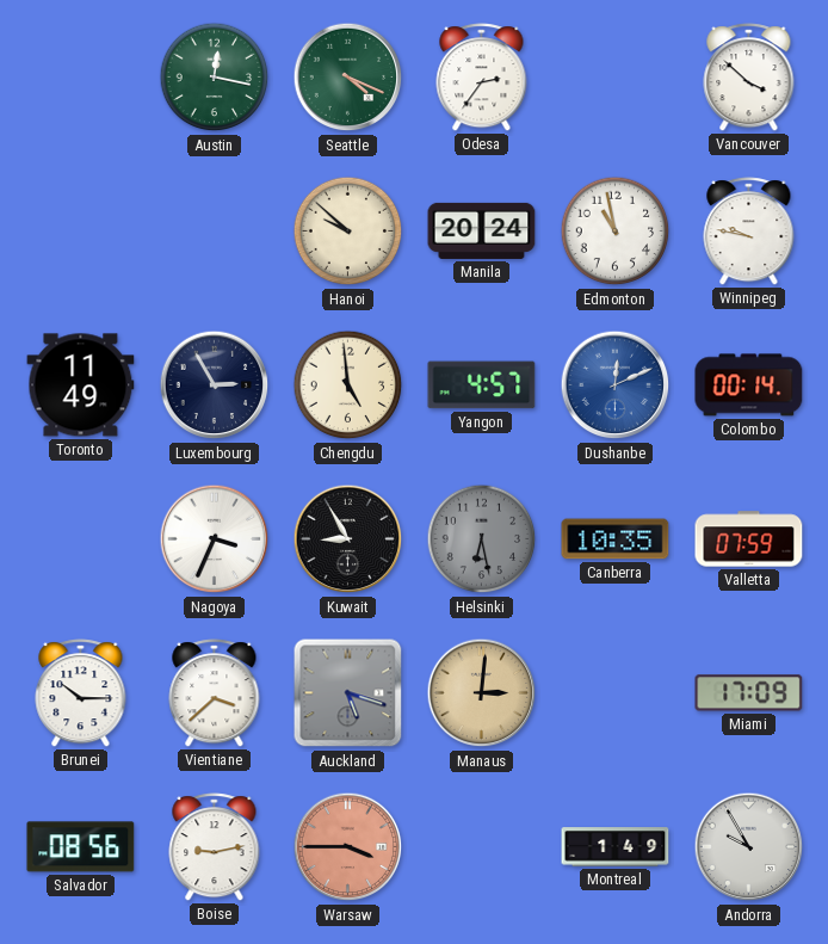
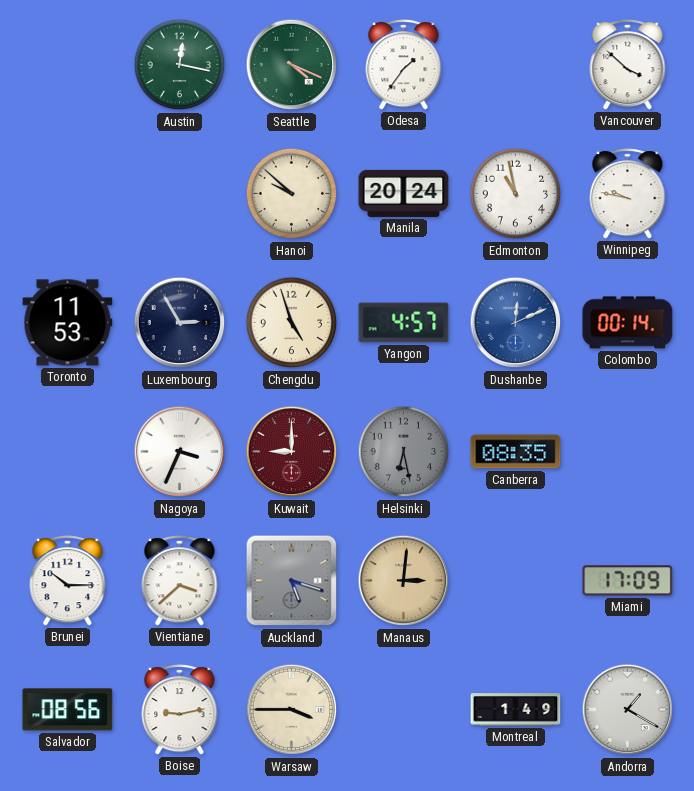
Odesa: 2:36 -> 1:36
Toronto: 11:49 -> 11:53
Chengdu: 4:59 -> 4:57
Kuwait: 8:55 -> 9:00
Kuwait dial: black -> burgundy
Canberra: 10:35 -> 08:35
Valletta: 07:59 -> none
Warsaw dial: salmon -> cream
Andorra: 9:55 -> 1:20
